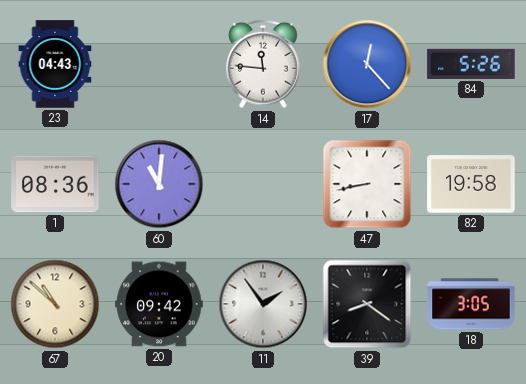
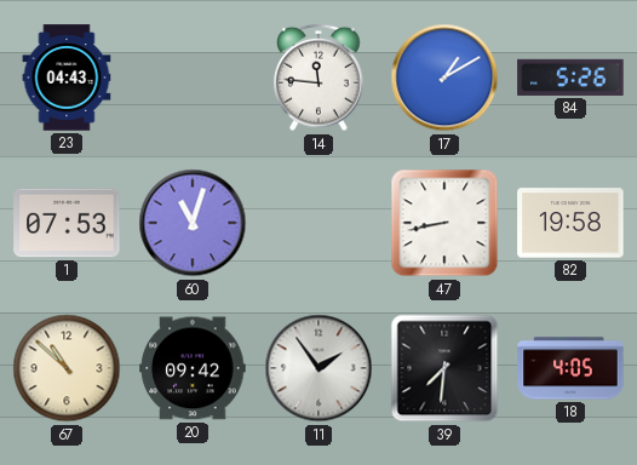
17: 12:23 -> 1:10
1: 08:36 -> 07:53
60: 11:01 -> 11:03
39: 8:21 -> 7:31
18: 3:05 -> 4:05
